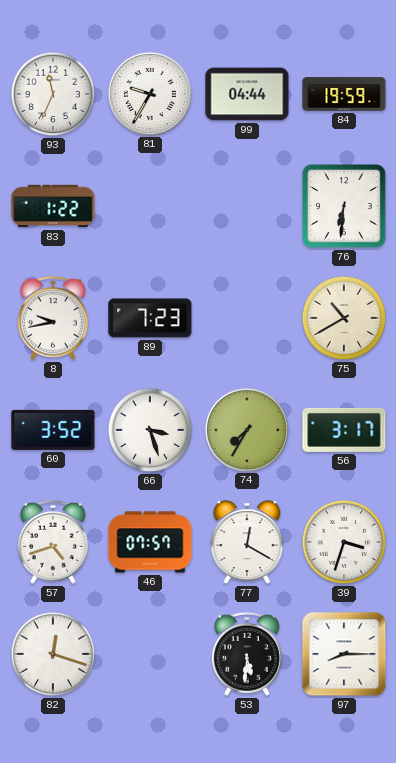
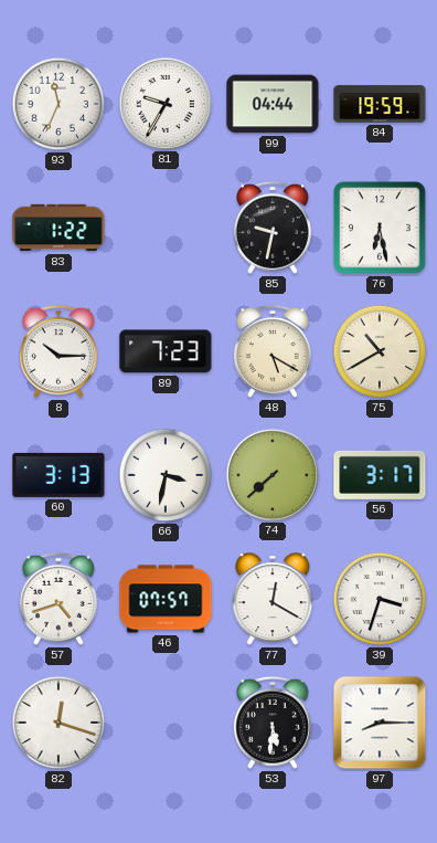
85: none -> 9:32
76: 6:31 -> 6:28
8: 9:43 -> 10:15
48: none -> 5:20
60: 3:52 -> 3:13
66: 3:27 -> 3:32
74: 7:35 -> 7:38
